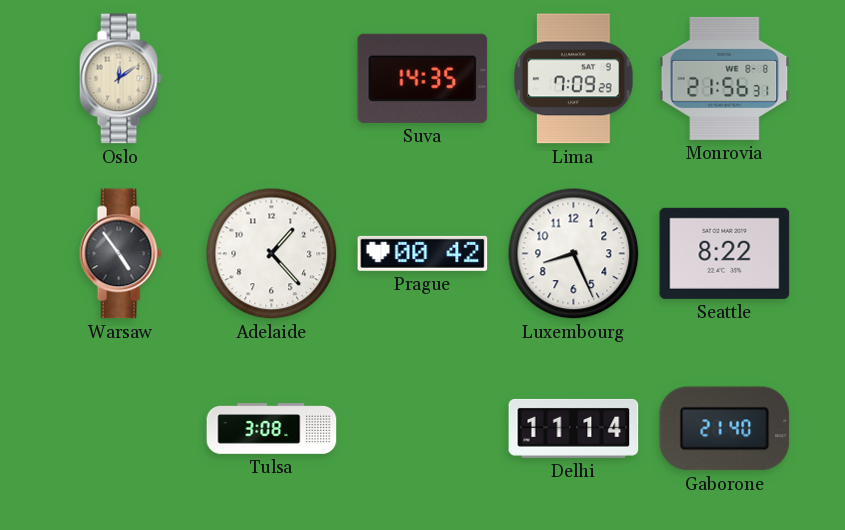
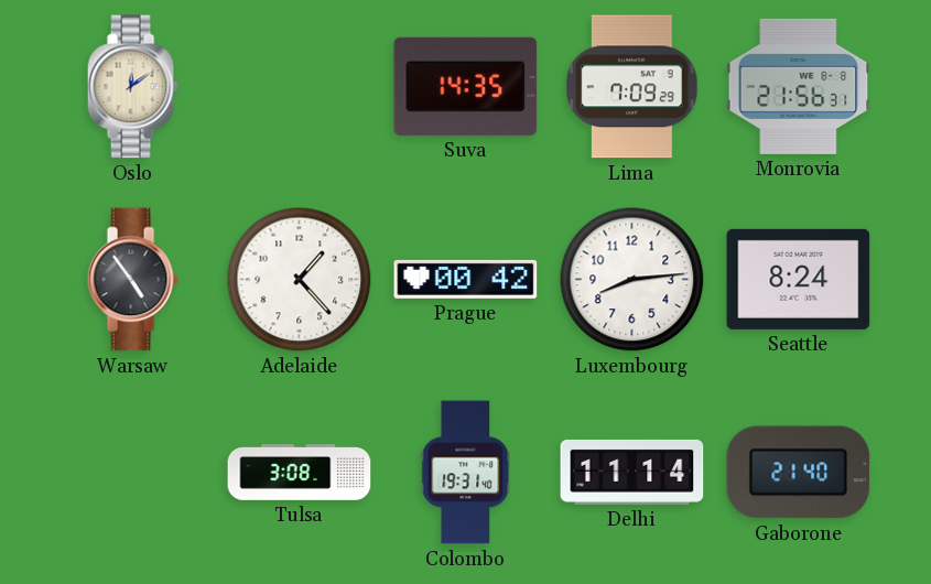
Luxembourg: 8:26 -> 8:14
Seattle: 8:22 -> 8:24
Colombo: none -> 19:31
